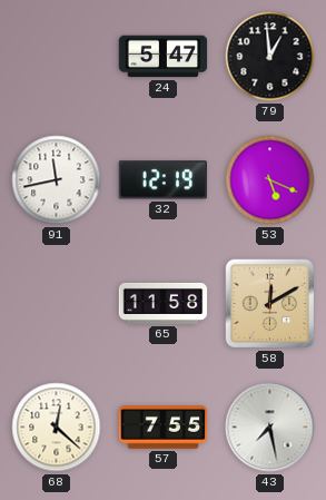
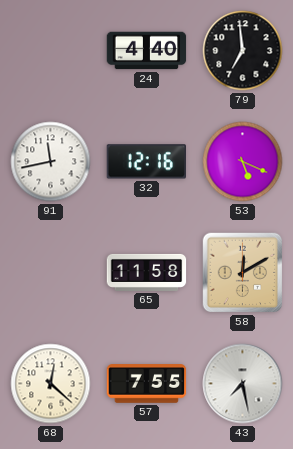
24: 5:47 -> 4:40
79: 12:59 -> 6:59
32: 12:19 -> 12:16
